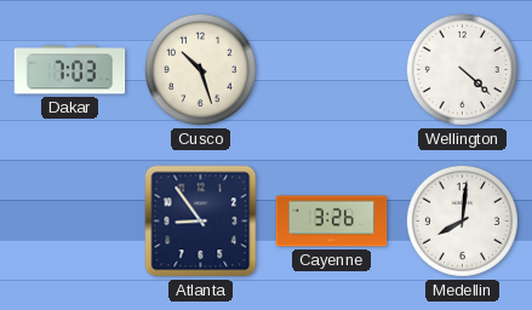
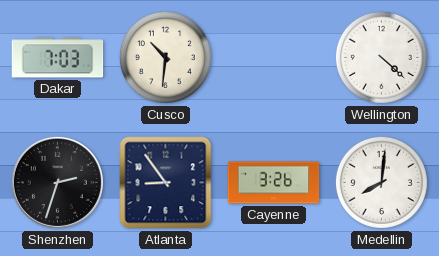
Cusco: 10:27 -> 10:31
Shenzhen: none -> 2:33
